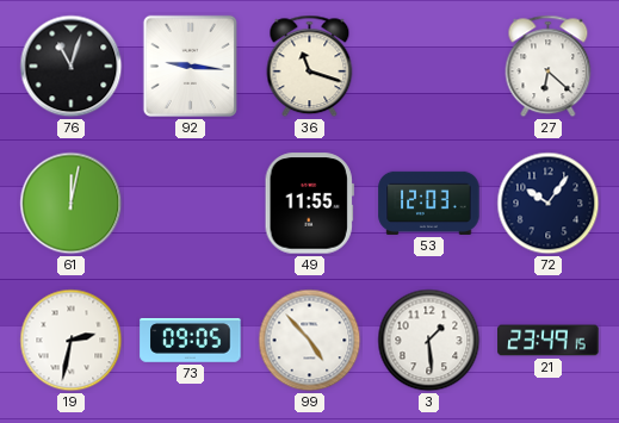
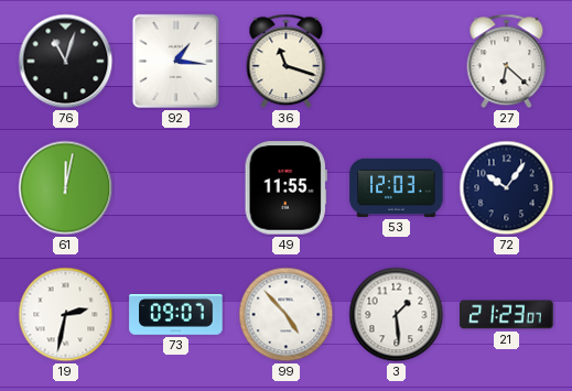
92: 9:16 -> 1:16
73: 09:05 -> 09:07
21: 23:49 -> 21:23
